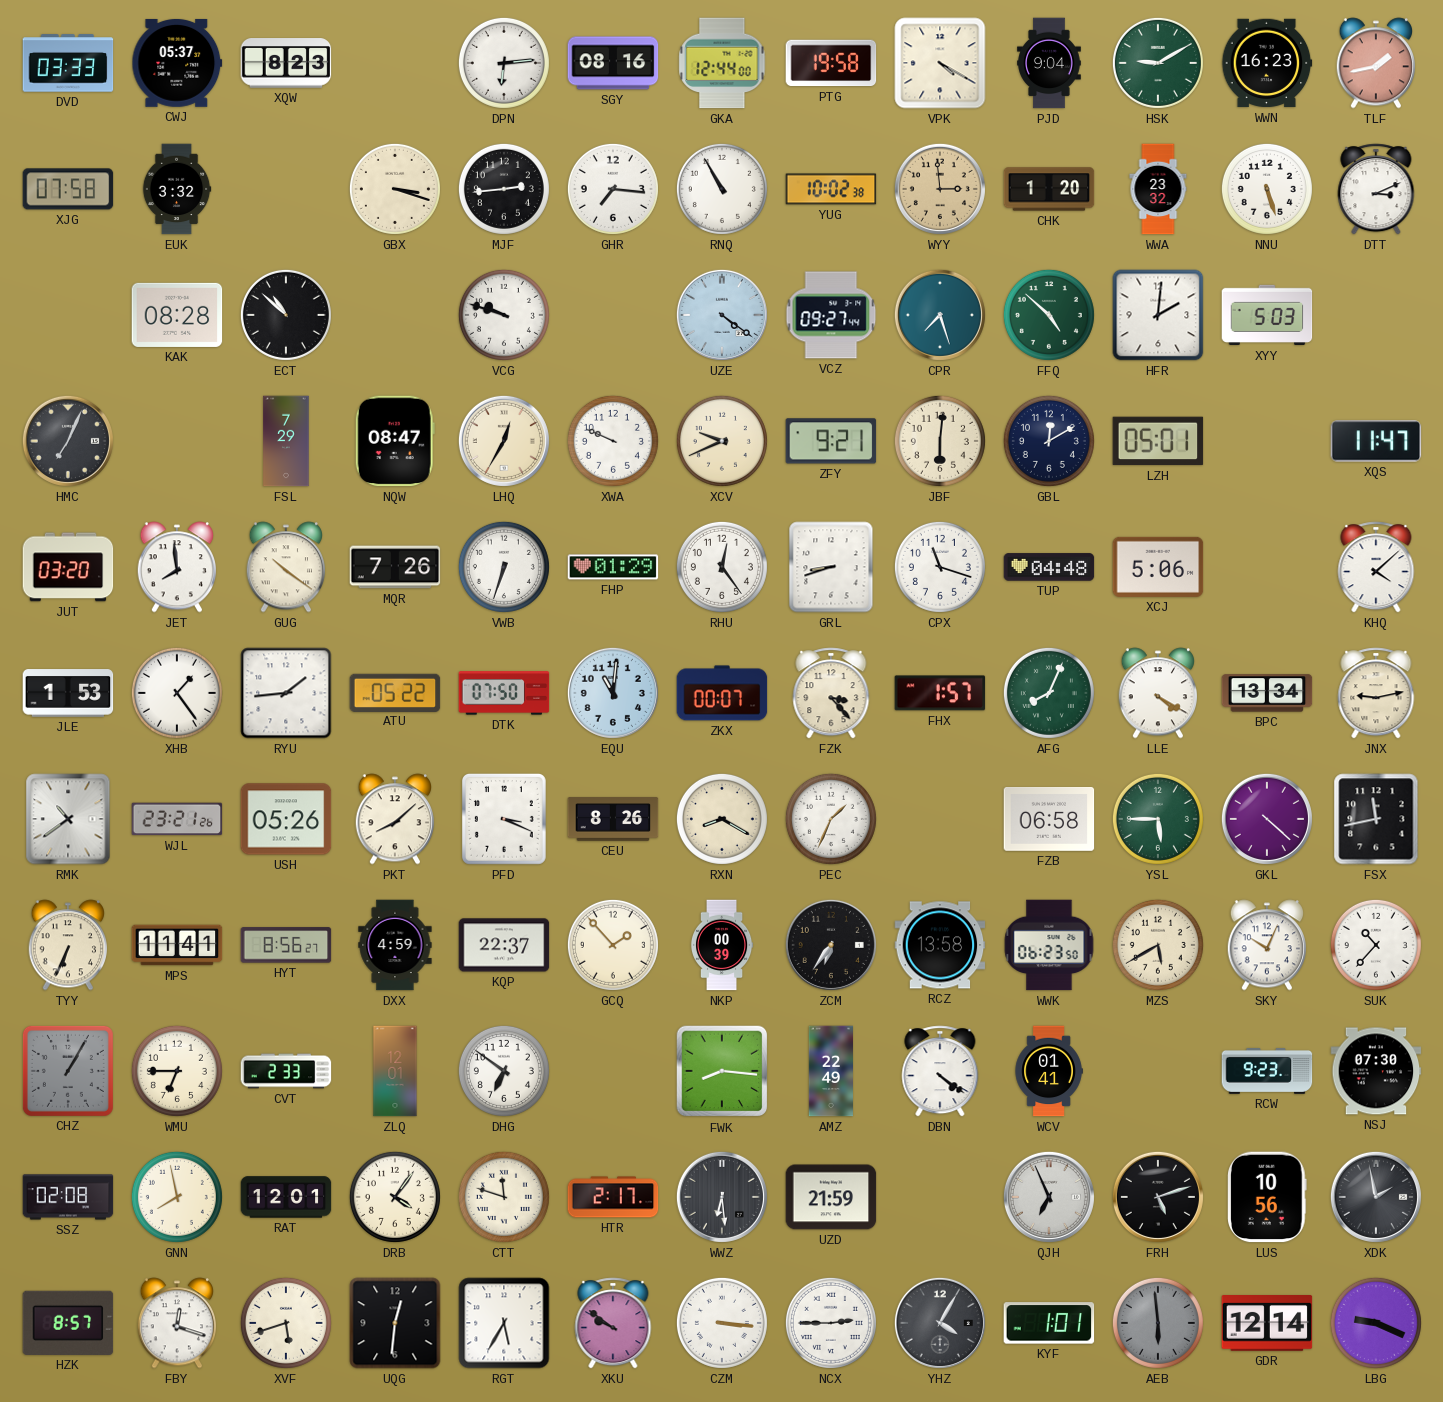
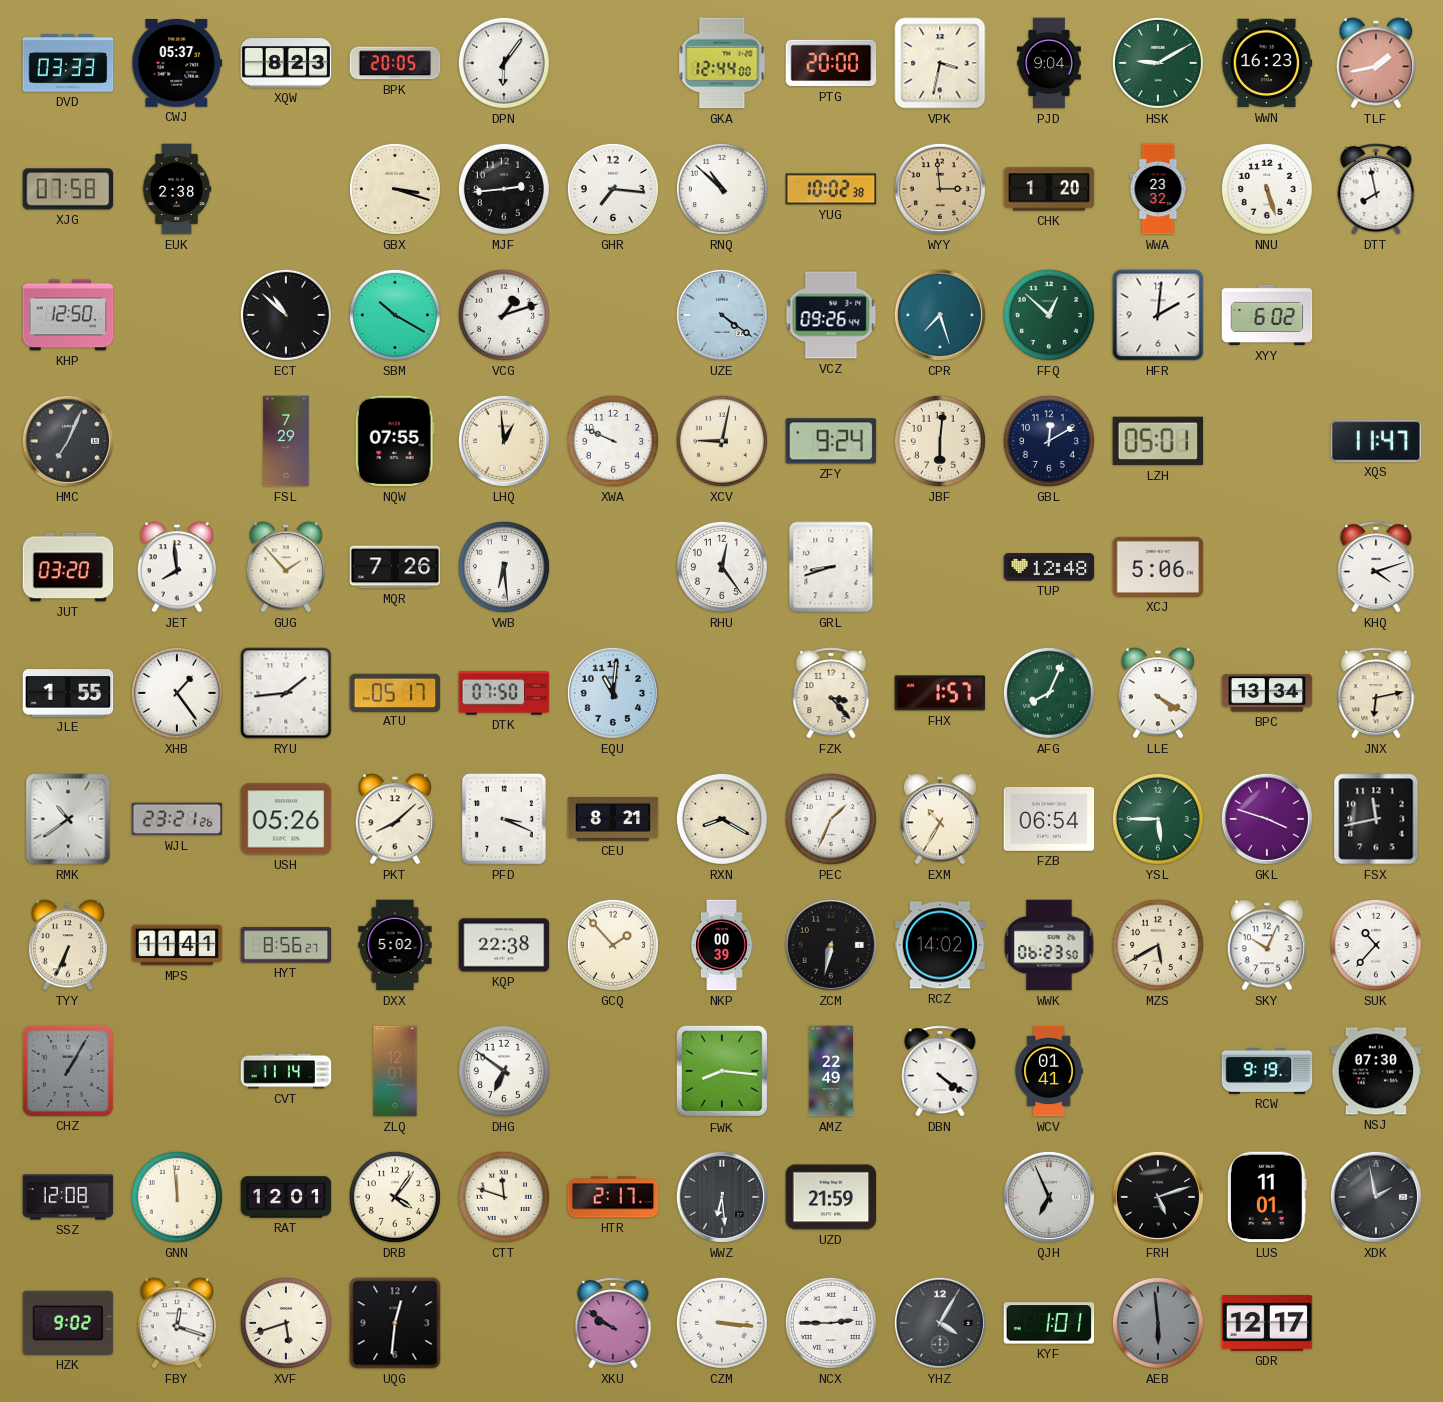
BPK: none -> 20:05
DPN: 6:14 -> 6:06
SGY: 08:16 -> none
PTG: 19:58 -> 20:00
VPK: 4:20 -> 3:32
EUK: 3:32 -> 2:38
RNQ: 10:55 -> 10:52
DTT: 3:11 -> 7:58
KHP: none -> 12:50
KAK: 08:28 -> none
SBM: none -> 10:20
VCG: 9:48 -> 1:12
VCZ: 09:27 -> 09:26
FFQ: 4:52 -> 12:52
XYY: 5:03 -> 6:02
NQW: 08:47 -> 07:55
LHQ: 12:35 -> 12:59
XCV: 9:41 -> 9:02
ZFY: 9:21 -> 9:24
GUG: 10:21 -> 1:53
VWB: 6:33 -> 6:29
FHP: 01:29 -> none
CPX: 11:18 -> none
TUP: 04:48 -> 12:48
KHQ: 4:08 -> 4:12
JLE: 1:53 -> 1:55
ATU: 05:22 -> 05:17
ZKX: 00:07 -> none
JNX: 9:13 -> 6:13
CEU: 8:26 -> 8:21
EXM: none -> 10:35
FZB: 06:58 -> 06:54
GKL: 4:22 -> 3:48
DXX: 4:59 -> 5:02
KQP: 22:37 -> 22:38
ZCM: 6:36 -> 6:32
RCZ: 13:58 -> 14:02
WMU: 6:45 -> none
CVT: 2:33 -> 11:14
RCW: 9:23 -> 9:19
SSZ: 02:08 -> 12:08
GNN: 7:58 -> 11:59
LUS: 10:56 -> 11:01
HZK: 8:57 -> 9:02
RGT: 5:35 -> none
GDR: 12:14 -> 12:17
LBG: 9:19 -> none
